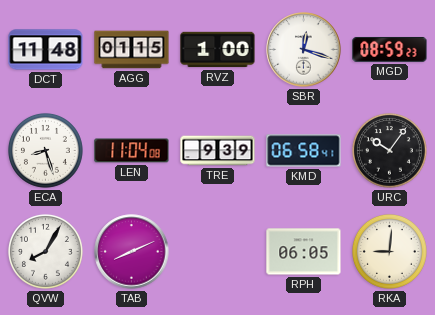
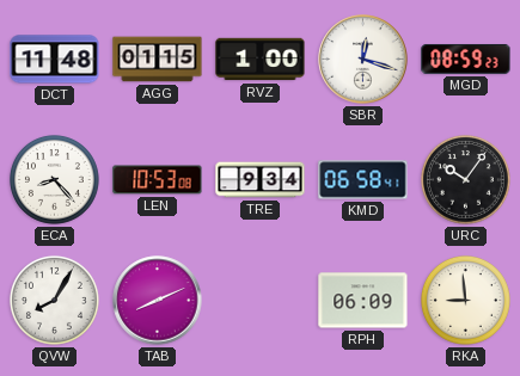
ECA: 8:27 -> 8:23
LEN: 11:04 -> 10:53
TRE: 9:39 -> 9:34
RPH: 06:05 -> 06:09
RKA: 9:01 -> 8:59
